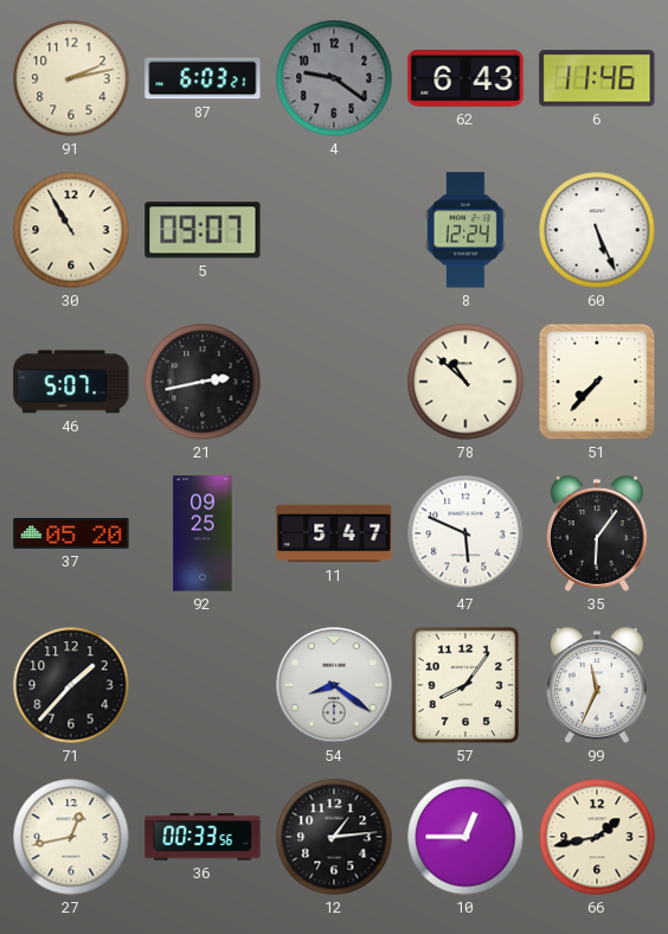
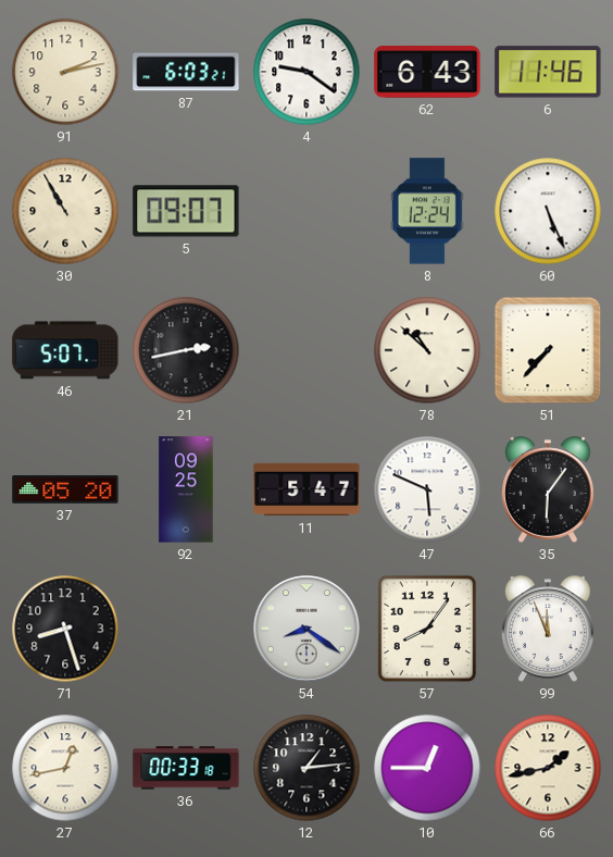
4 dial: grey -> white
71: 1:37 -> 8:27
99: 11:34 -> 11:56
36: 00:33:56 -> 00:33:18
